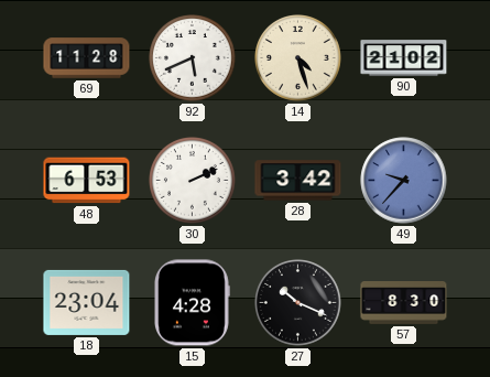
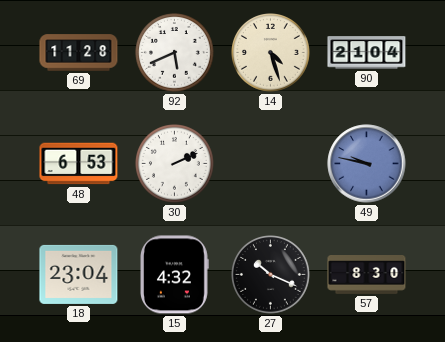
90: 21:02 -> 21:04
28: 3:42 -> none
49: 9:37 -> 9:47
15: 4:28 -> 4:32
